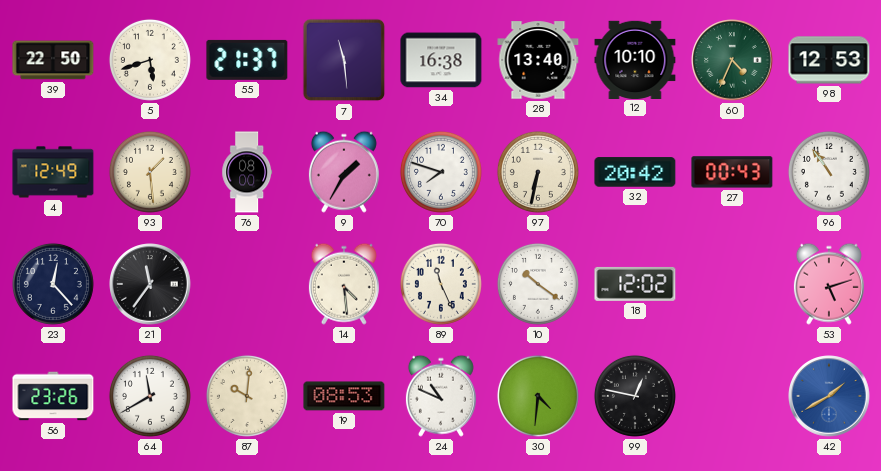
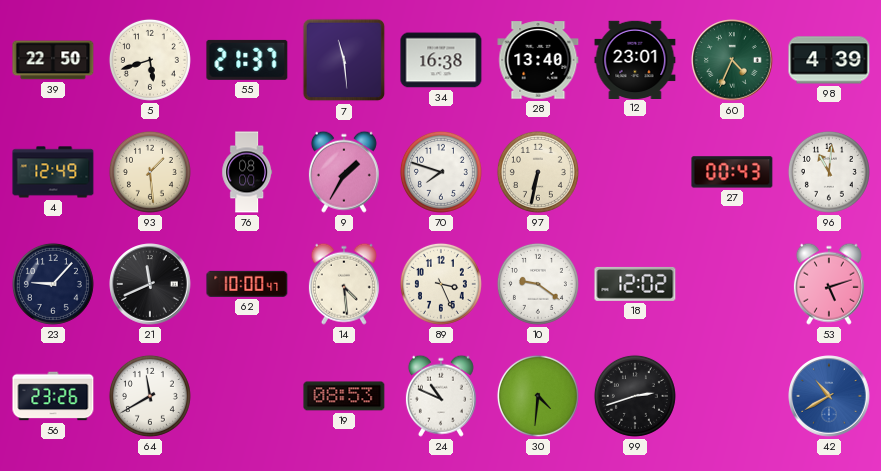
12: 10:10 -> 23:01
98: 12:53 -> 4:39
32: 20:42 -> none
96: 10:54 -> 11:01
23: 12:23 -> 9:07
21: 11:36 -> 11:41
62: none -> 10:00
89: 11:26 -> 3:26
10: 10:21 -> 9:21
87: 10:01 -> none
99: 12:47 -> 2:42
42: 1:40 -> 10:40
